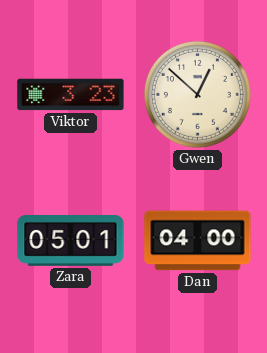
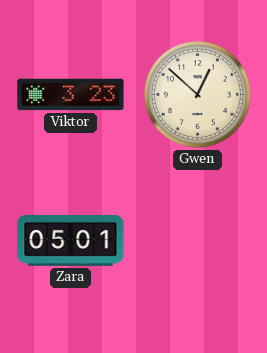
Dan: 04:00 -> none
